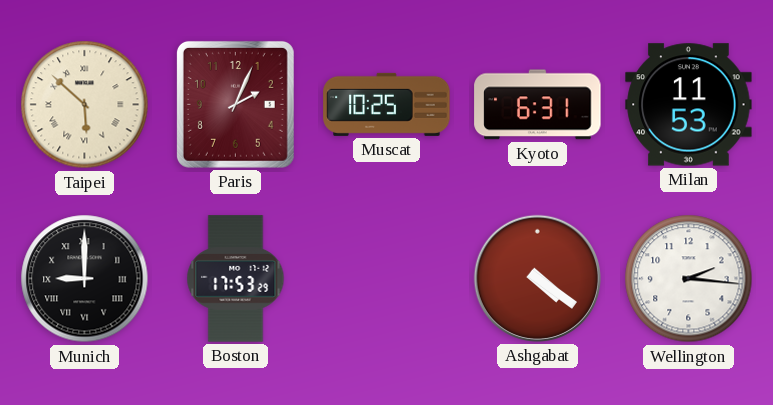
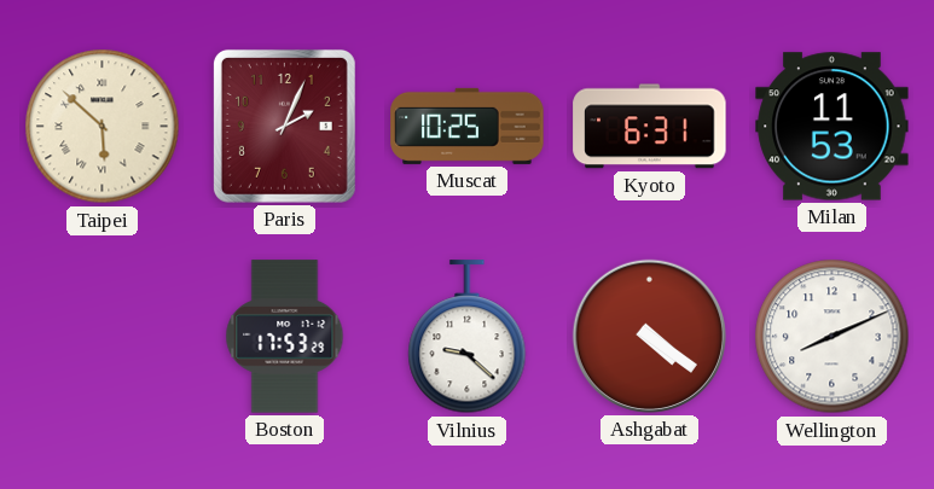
Munich: 9:00 -> none
Vilnius: none -> 9:22
Wellington: 2:16 -> 8:11
